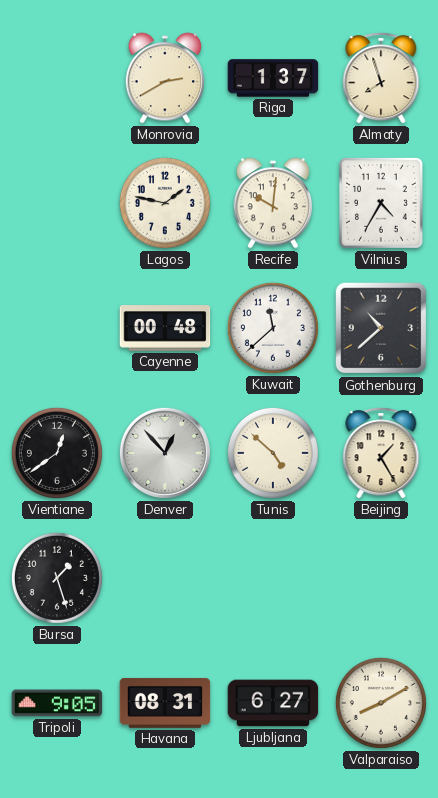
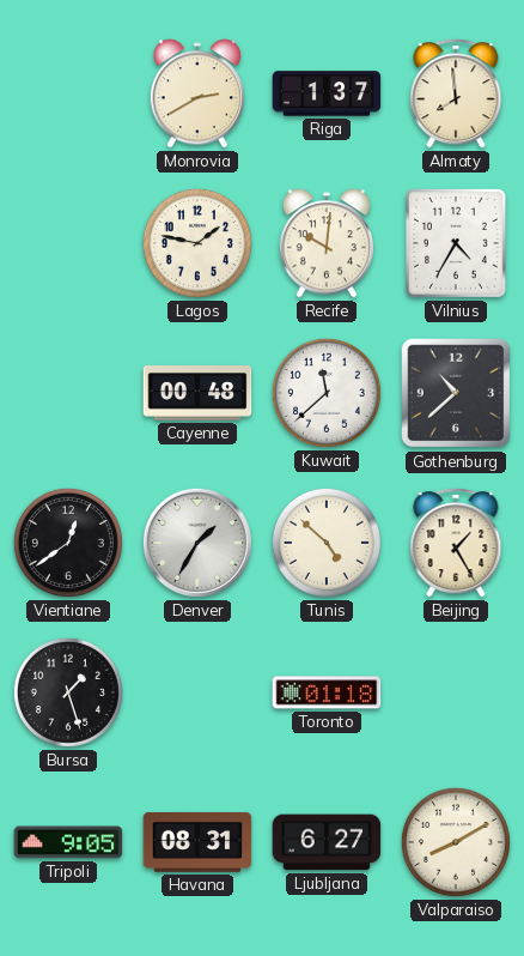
Almaty: 7:57 -> 7:59
Denver: 12:53 -> 1:35
Toronto: none -> 01:18
